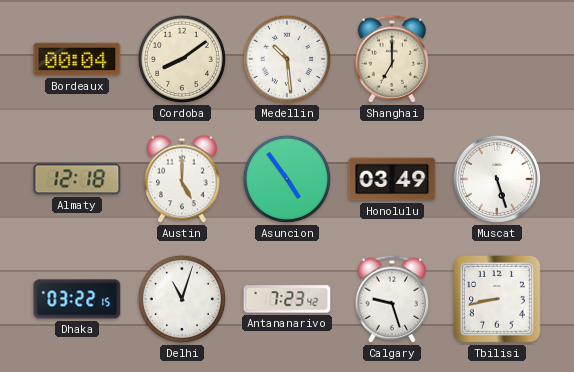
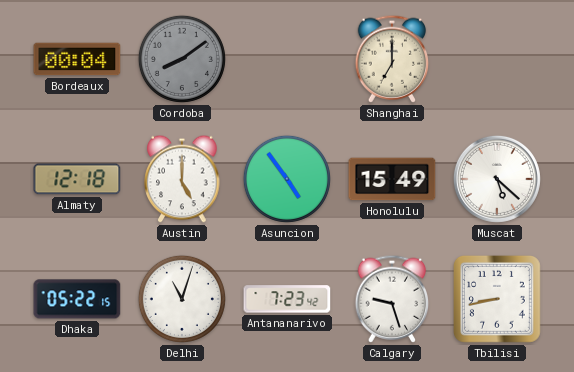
Cordoba dial: cream -> grey
Medellin: 10:29 -> none
Honolulu: 03:49 -> 15:49
Muscat: 5:27 -> 5:22
Dhaka: 03:22 -> 05:22
